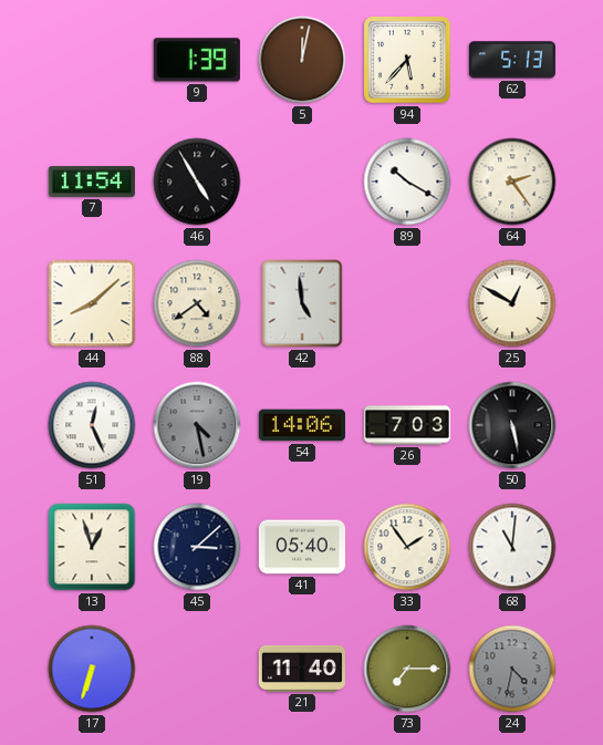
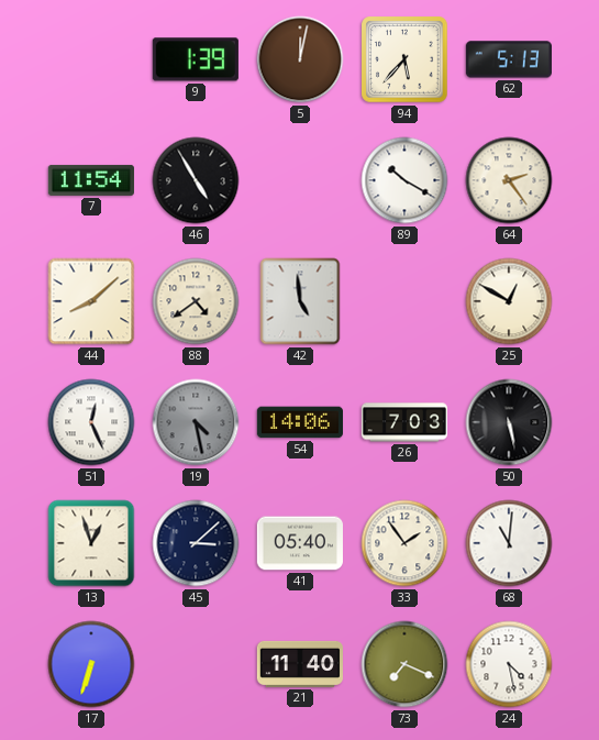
73: 7:15 -> 7:19
24: 4:32 -> 4:28
24 dial: grey -> white
